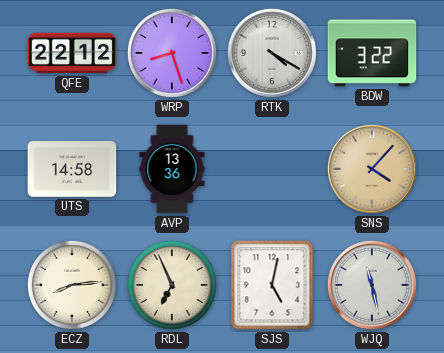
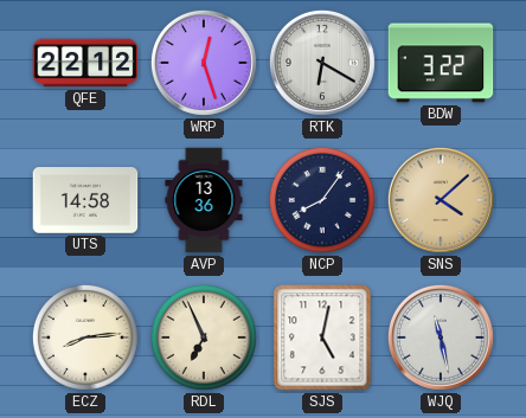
WRP: 8:27 -> 12:27
RTK: 4:20 -> 6:20
NCP: none -> 8:06
SNS: 4:07 -> 4:08
